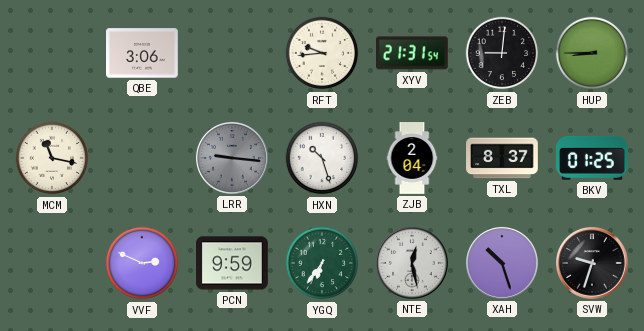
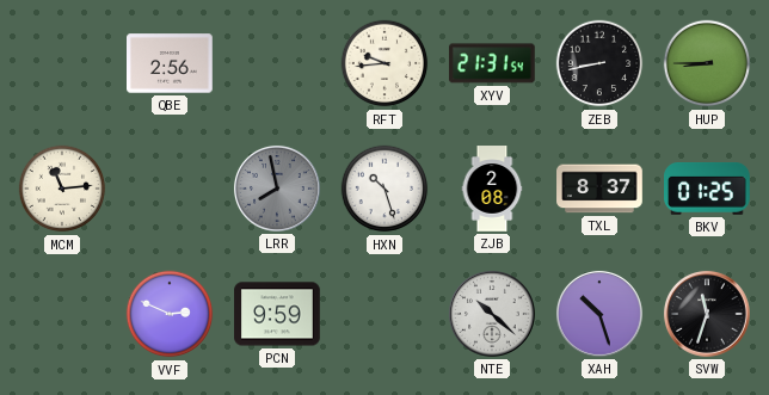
QBE: 3:06 -> 2:56
ZEB: 9:01 -> 8:43
MCM: 11:17 -> 11:14
LRR: 9:16 -> 7:58
ZJB: 2:04 -> 2:08
YGQ: 6:36 -> none
NTE: 12:28 -> 10:22
SVW: 9:33 -> 11:33
